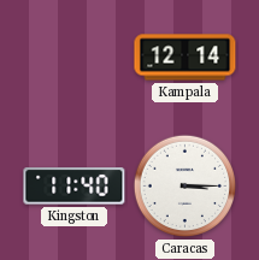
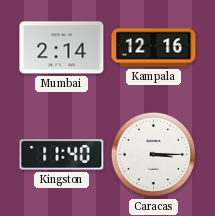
Mumbai: none -> 2:14
Kampala: 12:14 -> 12:16
